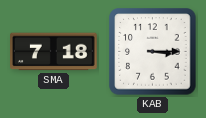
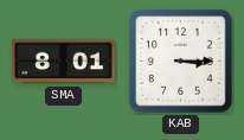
SMA: 7:18 -> 8:01
